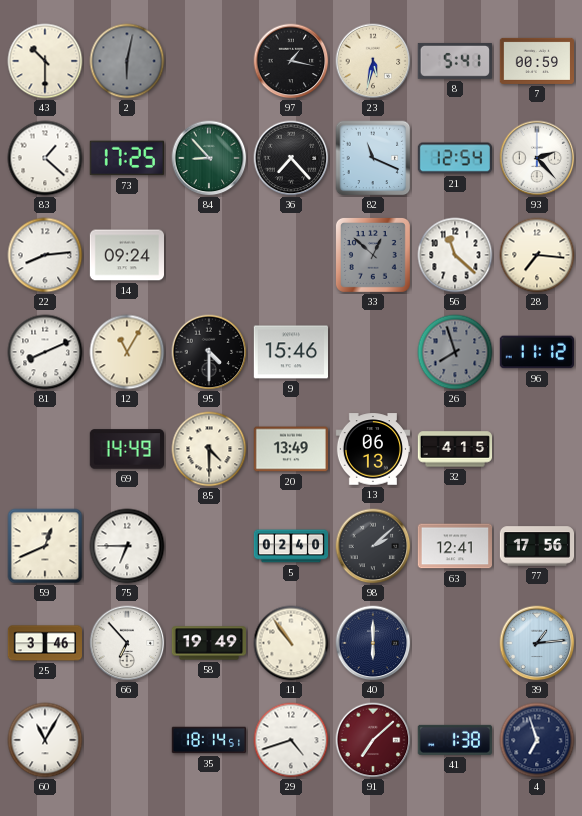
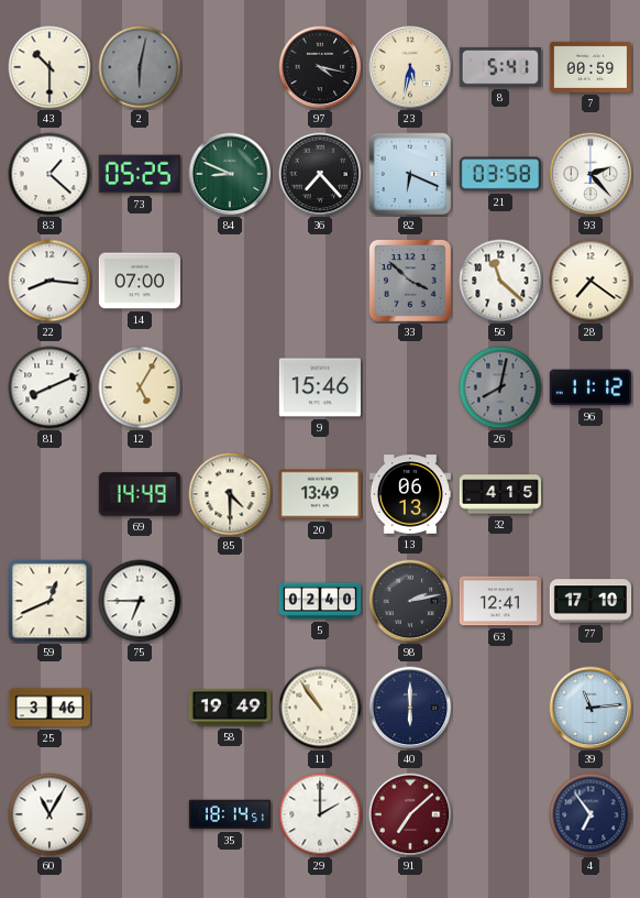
97: 1:17 -> 4:17
73: 17:25 -> 05:25
84: 8:53 -> 8:49
82: 11:19 -> 6:19
21: 12:54 -> 03:58
22: 8:14 -> 8:16
14: 09:24 -> 07:00
33: 12:52 -> 3:52
28: 7:16 -> 7:21
12: 11:05 -> 5:05
95: 4:30 -> none
26: 7:57 -> 8:02
98: 2:08 -> 2:13
77: 17:56 -> 17:10
66: 6:53 -> none
39: 1:14 -> 11:14
29: 4:42 -> 2:00
41: 1:38 -> none
4: 6:57 -> 6:54
